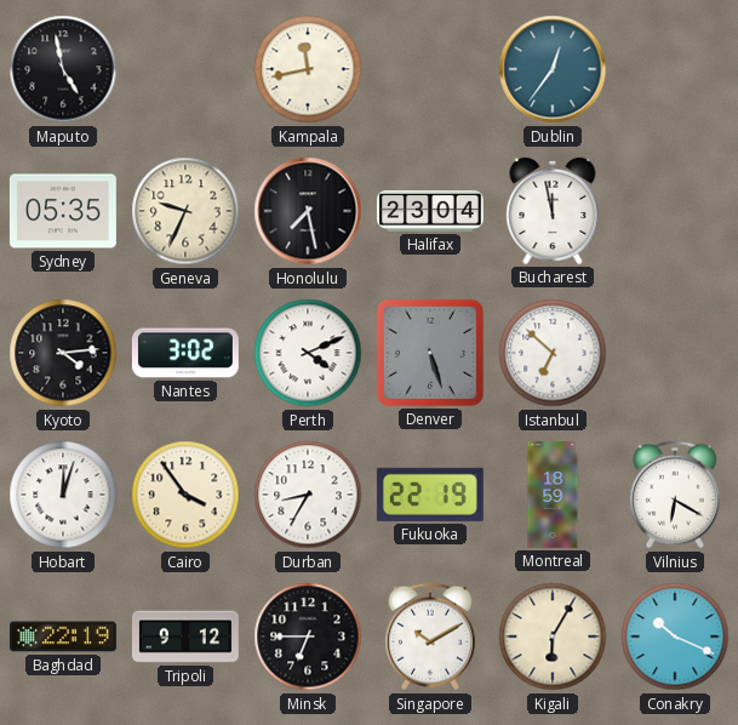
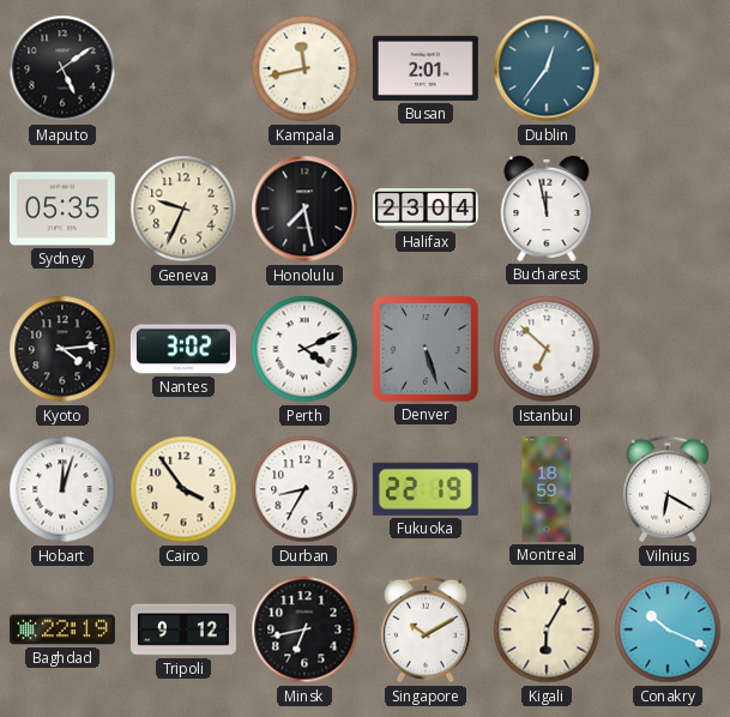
Maputo: 4:58 -> 5:09
Busan: none -> 2:01
Minsk: 6:45 -> 6:43
